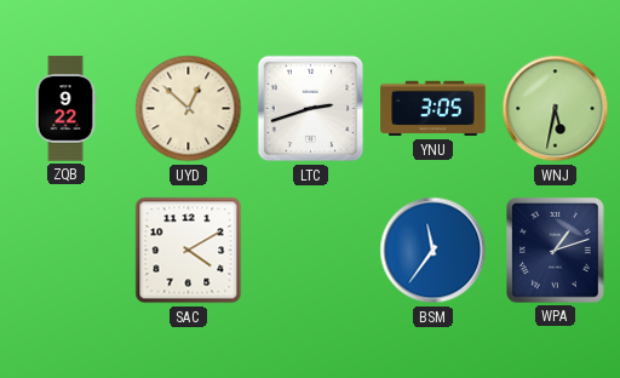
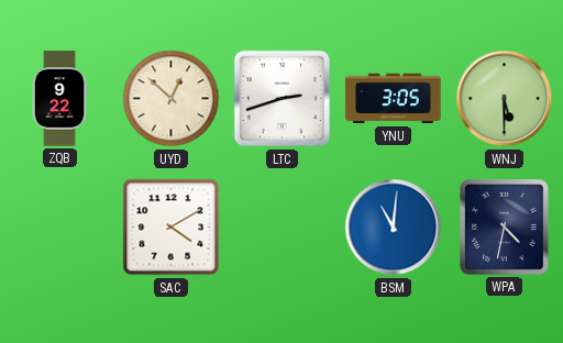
WNJ: 5:32 -> 5:30
BSM: 11:36 -> 11:01
WPA: 1:12 -> 4:32
